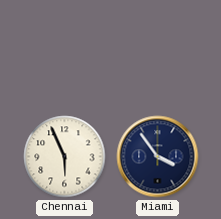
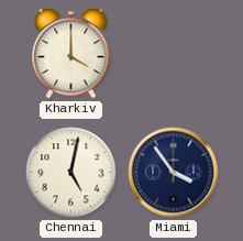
Kharkiv: none -> 4:00
Chennai: 5:56 -> 5:02
